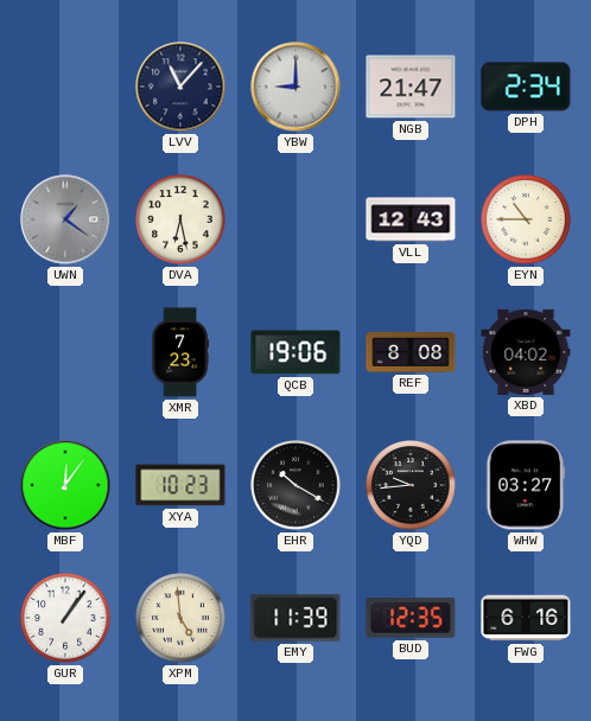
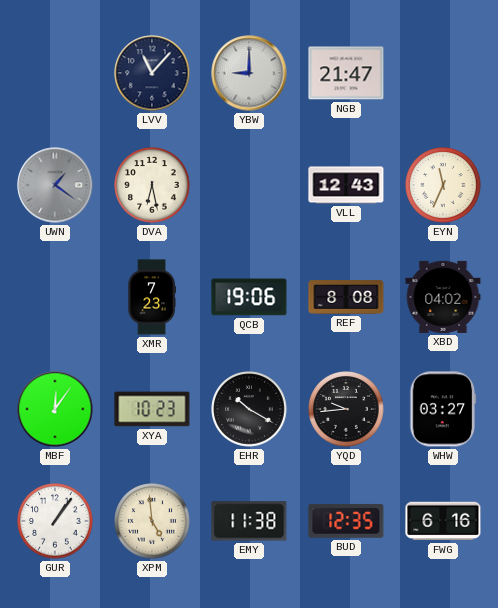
DPH: 2:34 -> none
EYN: 10:45 -> 11:34
EMY: 11:39 -> 11:38
